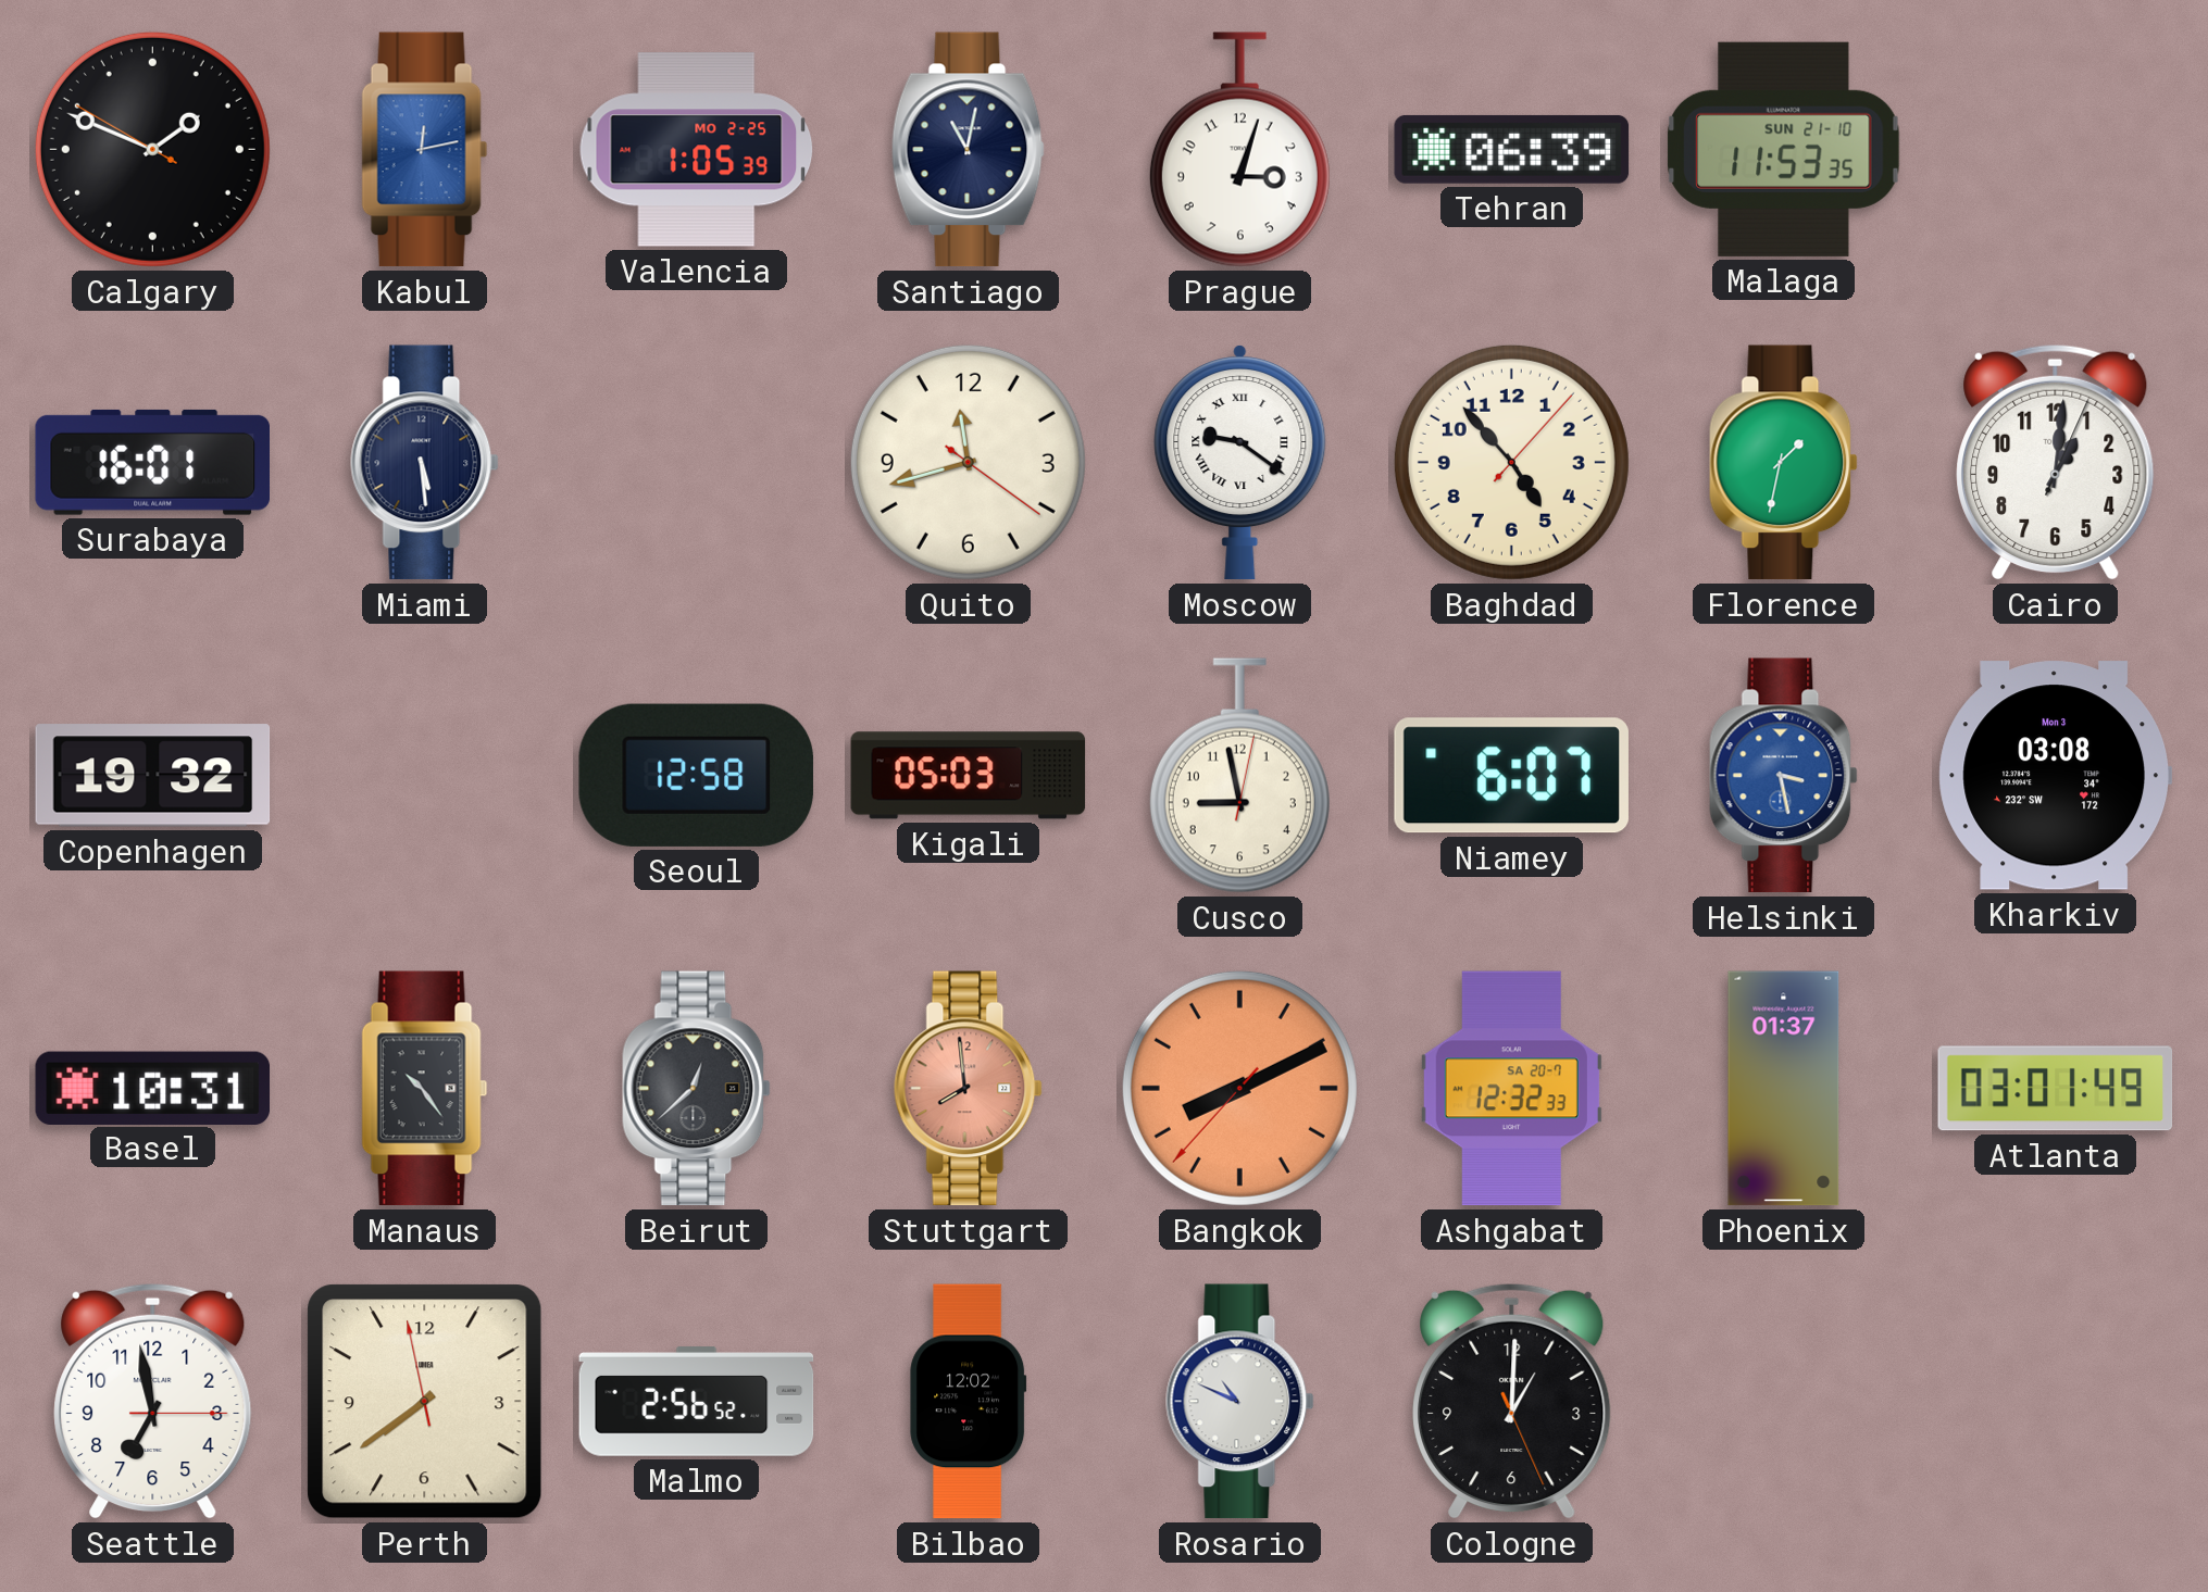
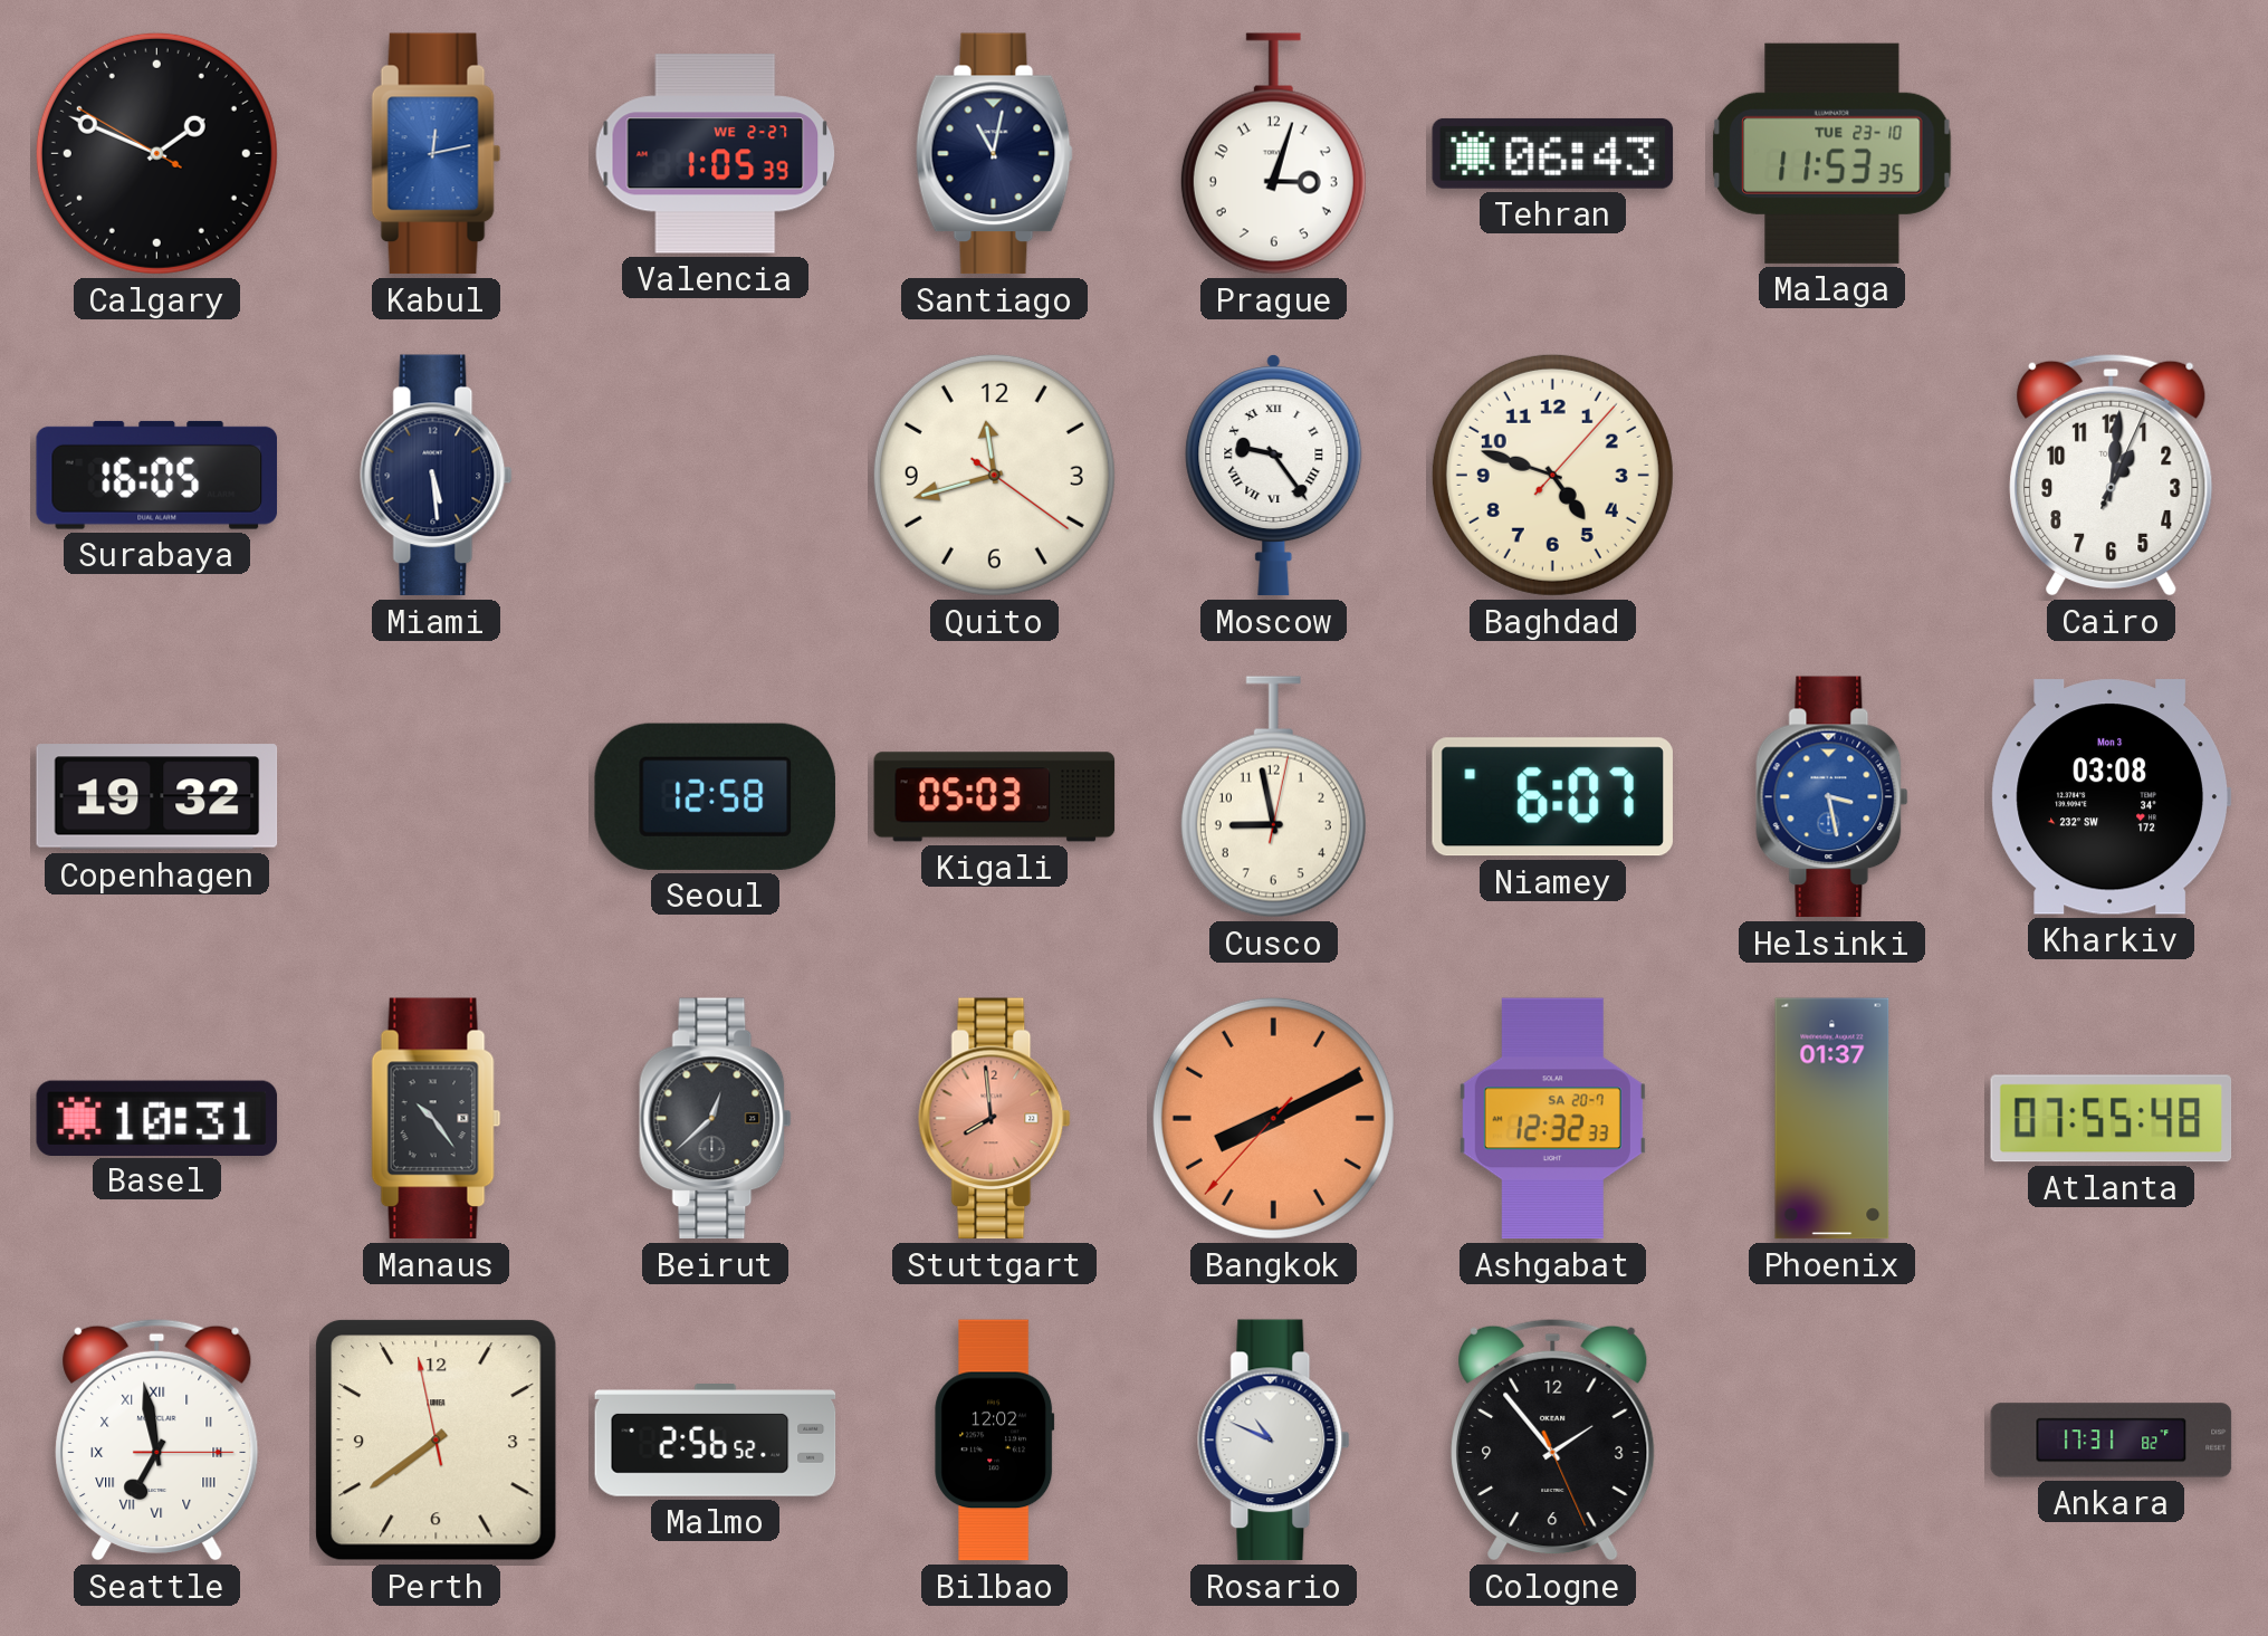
Valencia date: MO 2-25 -> WE 2-27
Tehran: 06:39 -> 06:43
Malaga date: SUN 21-10 -> TUE 23-10
Surabaya: 16:01 -> 16:05
Moscow: 9:21 -> 9:24
Baghdad: 4:53 -> 4:48
Florence: 1:32 -> none
Atlanta: 03:01 -> 07:55
Seattle numerals: Arabic -> Roman
Cologne: 1:00 -> 1:53
Ankara: none -> 17:31
